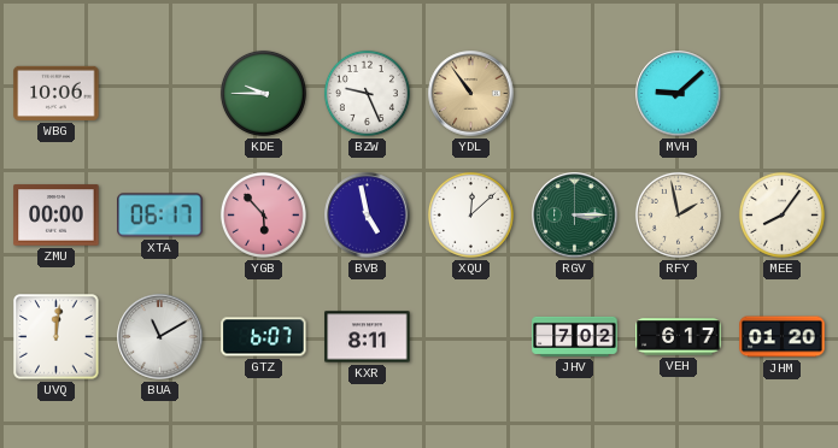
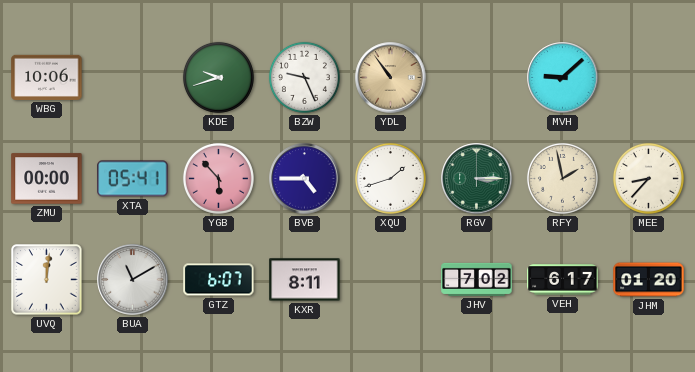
KDE: 9:45 -> 9:42
XTA: 06:17 -> 05:41
BVB: 4:58 -> 4:45
XQU: 12:08 -> 1:42
MEE: 8:06 -> 8:37
